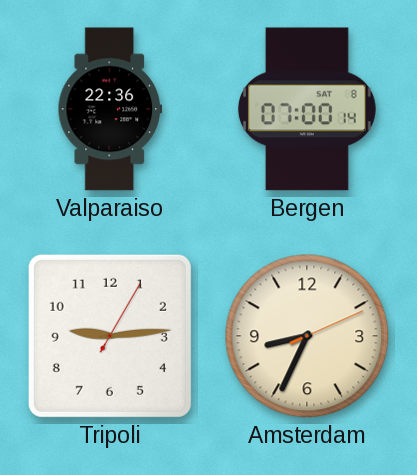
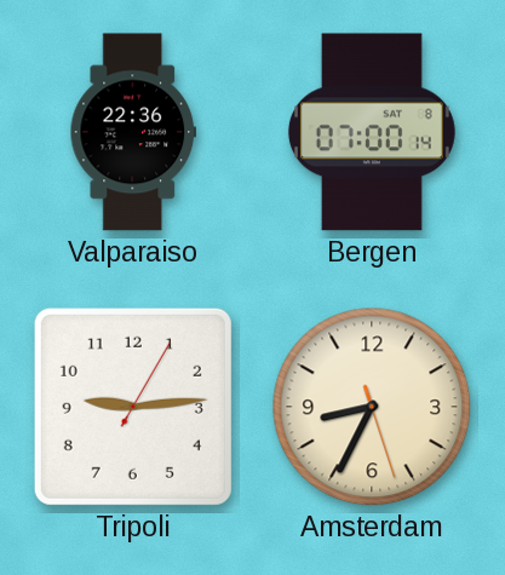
Amsterdam: 8:34:11 -> 8:34:27
